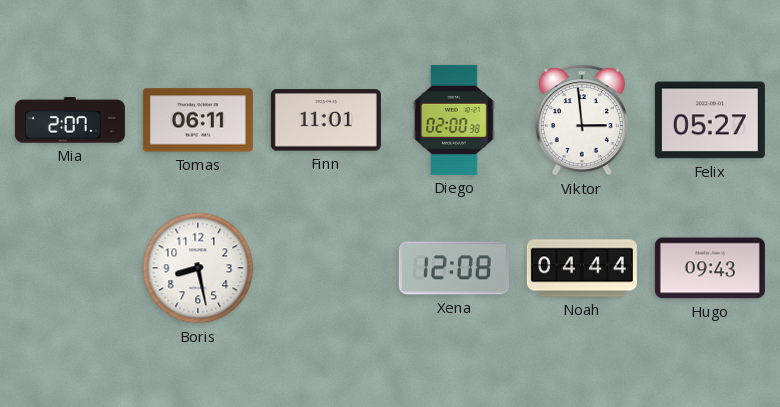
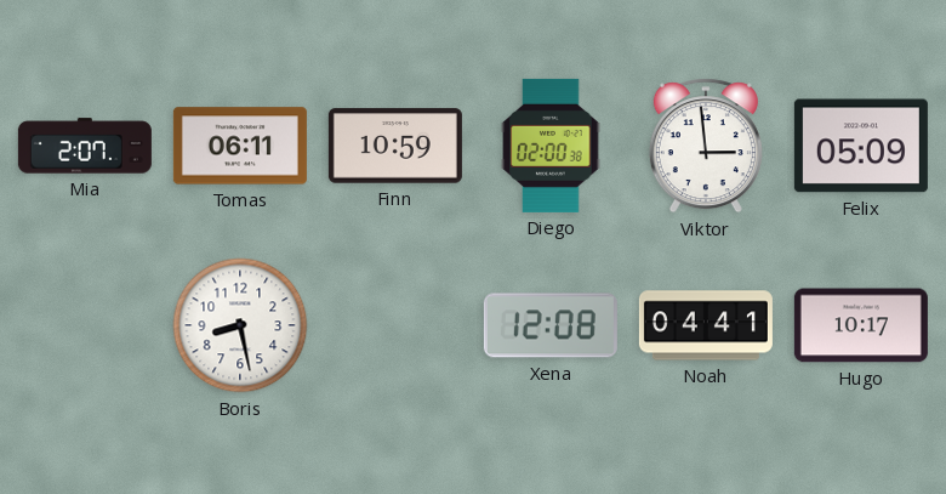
Finn: 11:01 -> 10:59
Felix: 05:27 -> 05:09
Noah: 04:44 -> 04:41
Hugo: 09:43 -> 10:17
